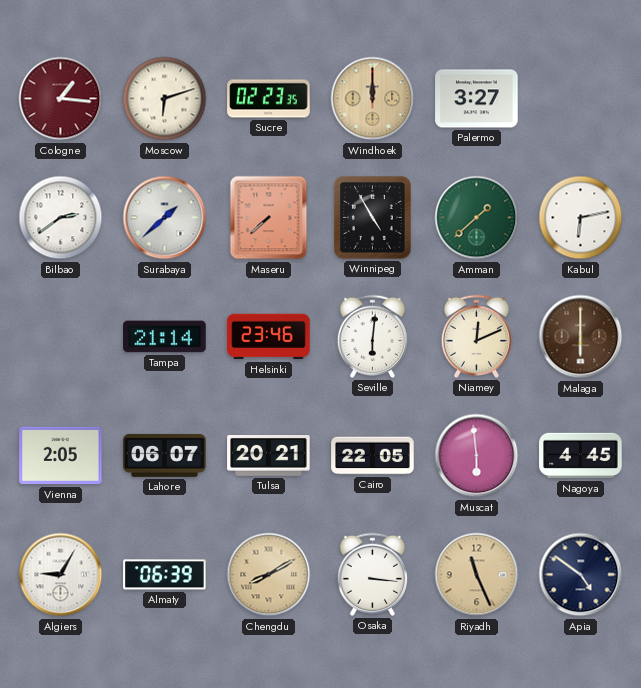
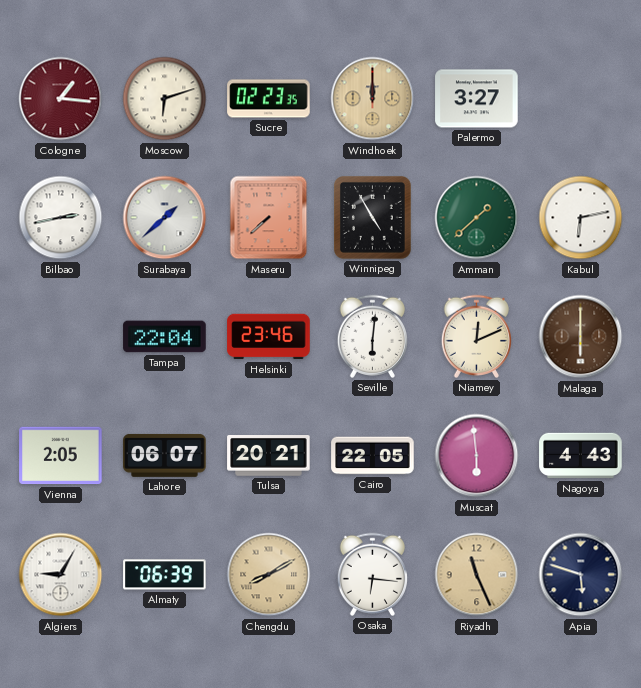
Bilbao: 2:39 -> 2:43
Tampa: 21:14 -> 22:04
Nagoya: 4:45 -> 4:43
Osaka: 3:16 -> 6:16
Apia: 4:51 -> 5:48
